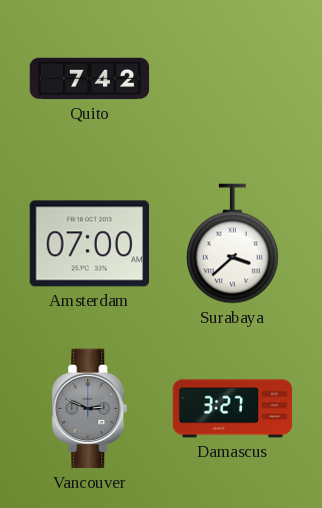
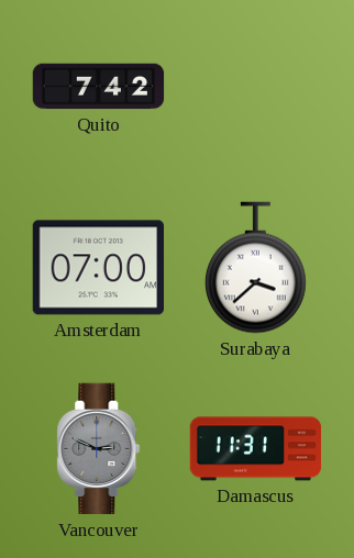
Damascus: 3:27 -> 11:31
